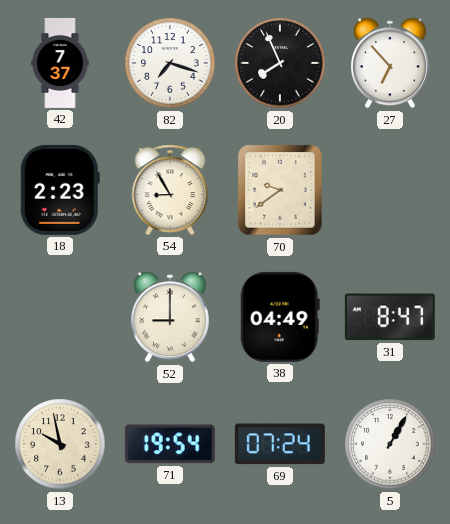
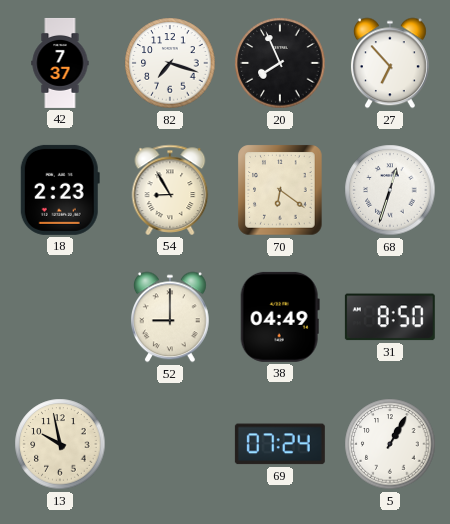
70: 9:39 -> 6:21
68: none -> 12:33
31: 8:47 -> 8:50
71: 19:54 -> none
